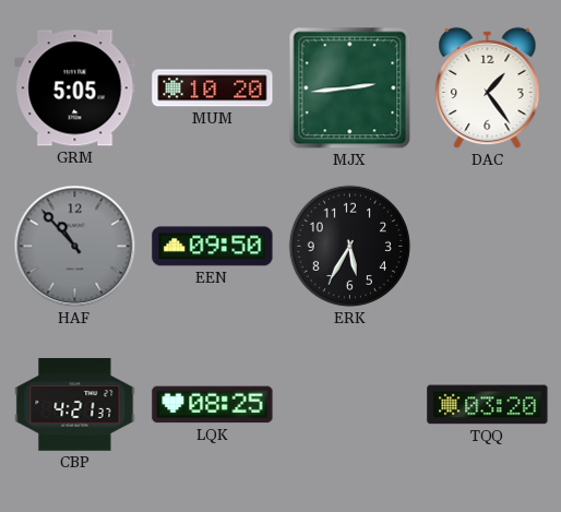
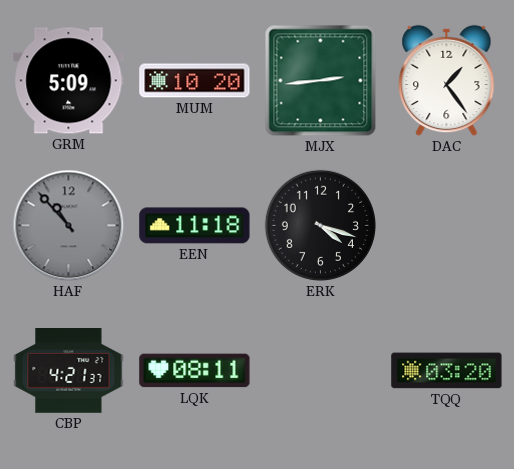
GRM: 5:05 -> 5:09
EEN: 09:50 -> 11:18
ERK: 5:35 -> 4:18
LQK: 08:25 -> 08:11
